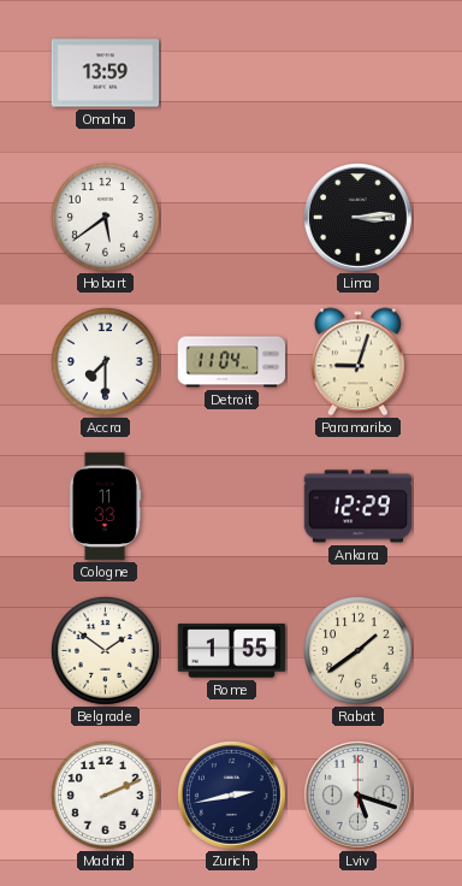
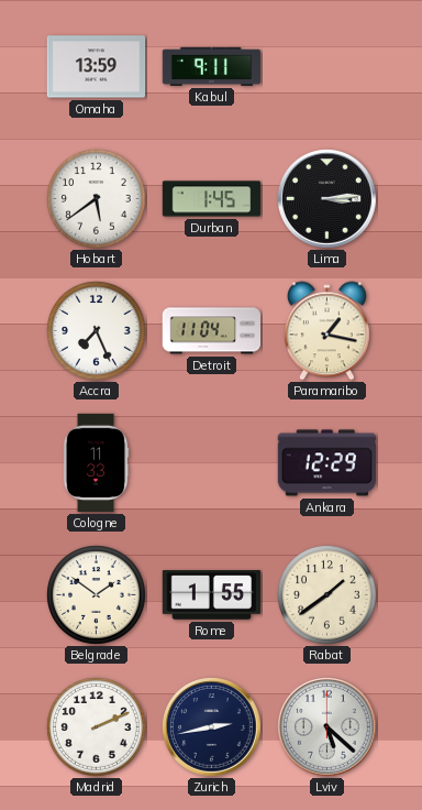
Kabul: none -> 9:11
Durban: none -> 1:45
Accra: 7:30 -> 7:26
Paramaribo: 9:03 -> 1:17
Lviv: 5:18 -> 5:22
